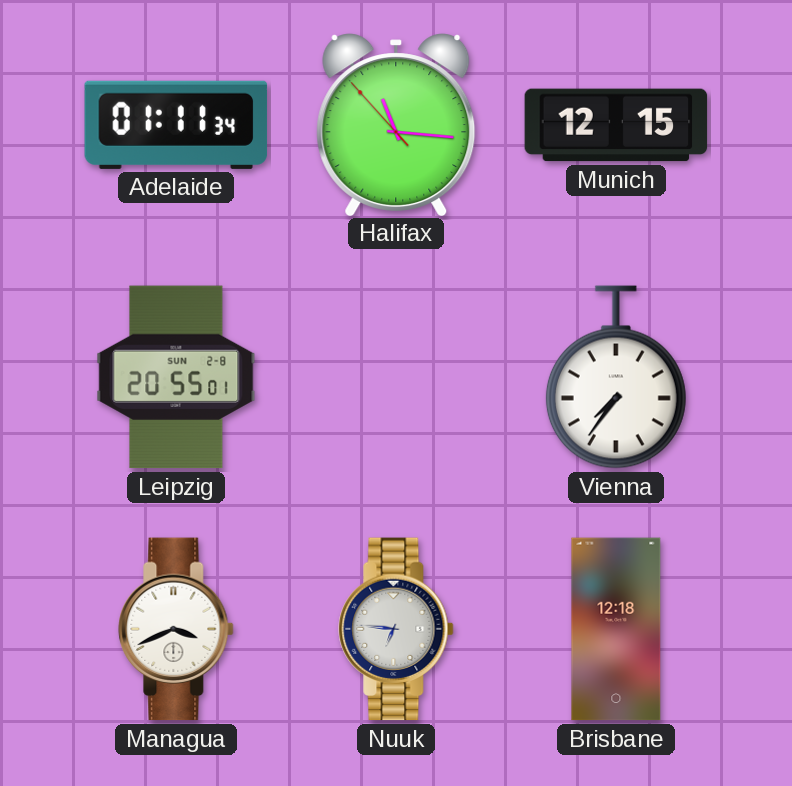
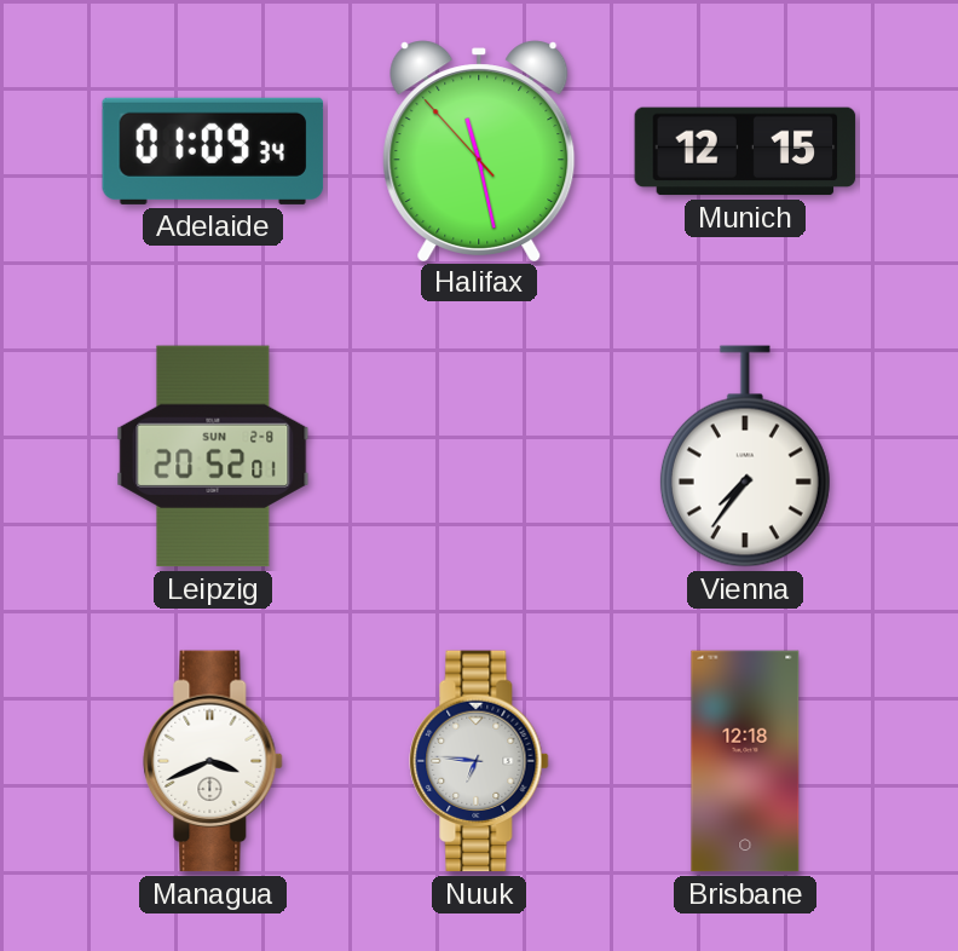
Adelaide: 01:11 -> 01:09
Halifax: 11:15 -> 11:27
Leipzig: 20:55 -> 20:52
